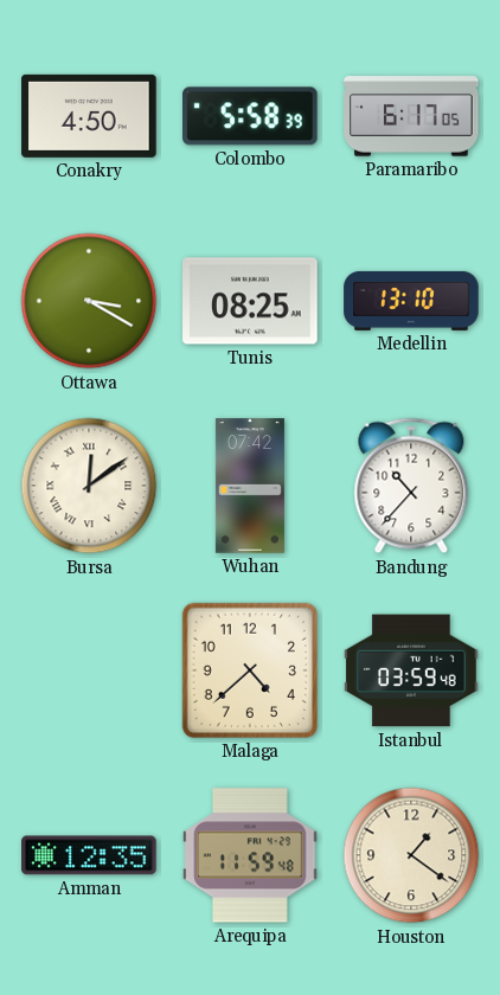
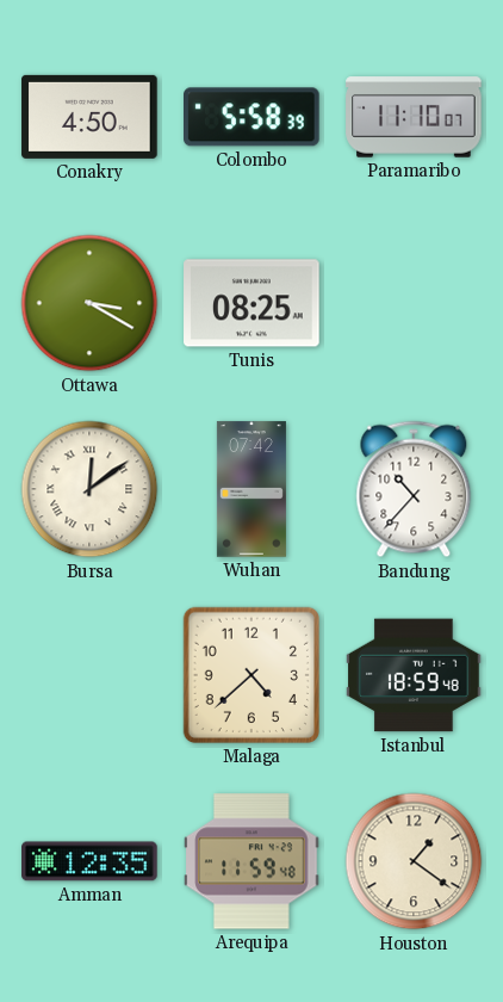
Paramaribo: 6:17 -> 11:10
Medellin: 13:10 -> none
Istanbul: 03:59 -> 18:59
